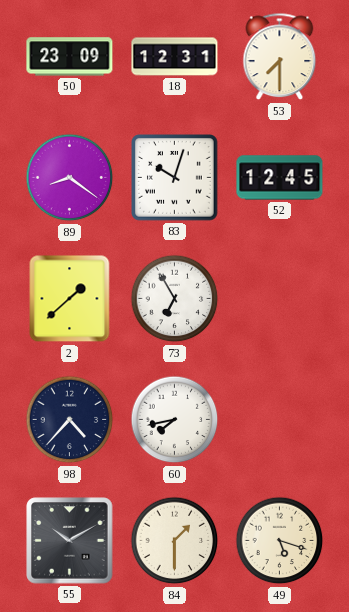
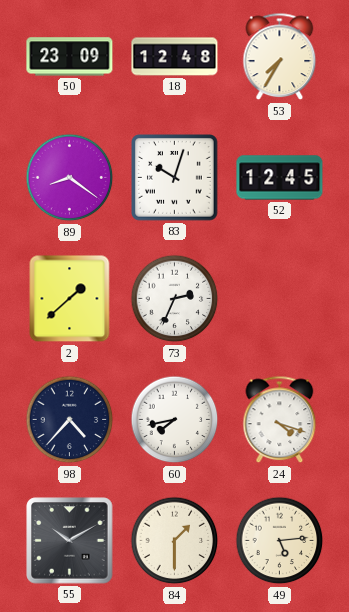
18: 12:31 -> 12:48
53: 7:30 -> 7:35
73: 6:55 -> 2:34
24: none -> 4:18
49: 5:18 -> 5:14
